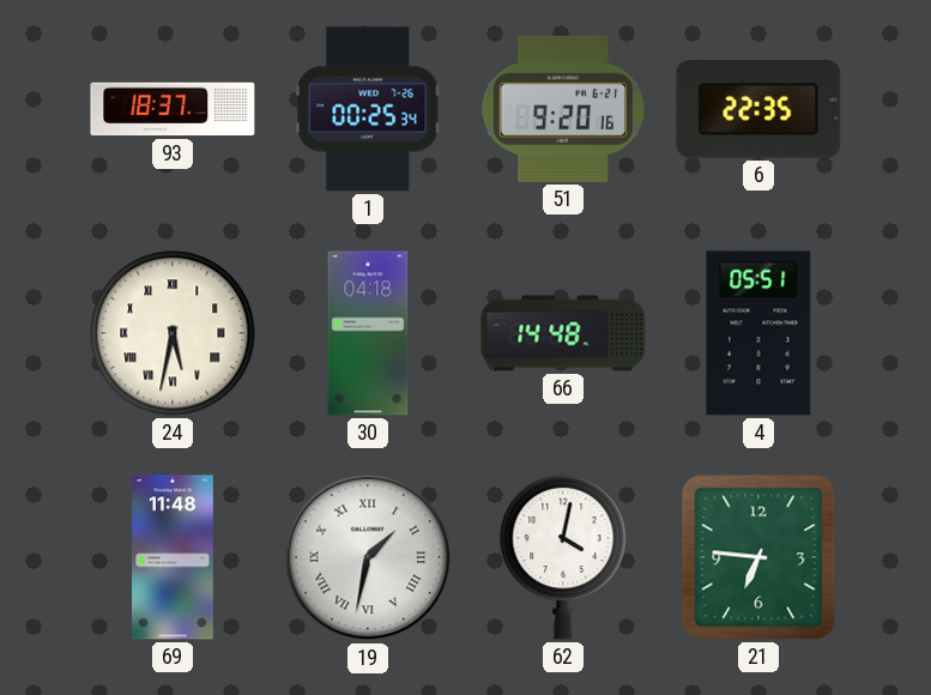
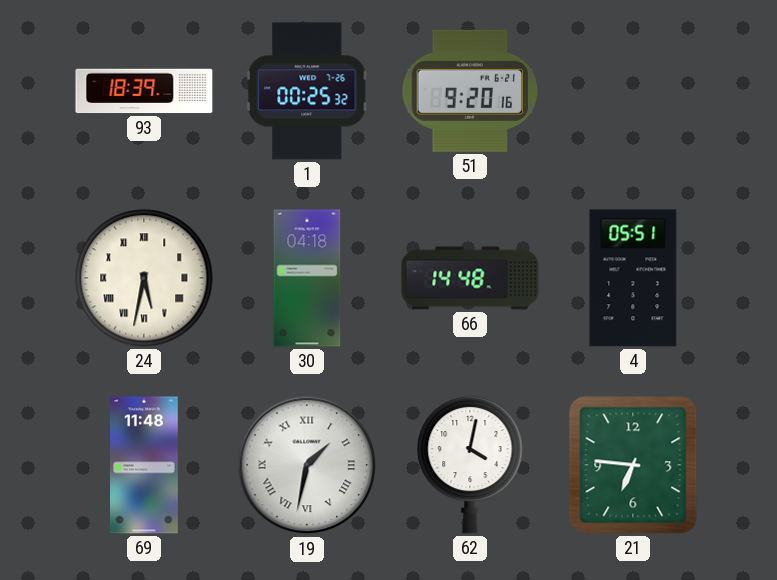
93: 18:37 -> 18:39
1: 00:25:34 -> 00:25:32
6: 22:35 -> none
